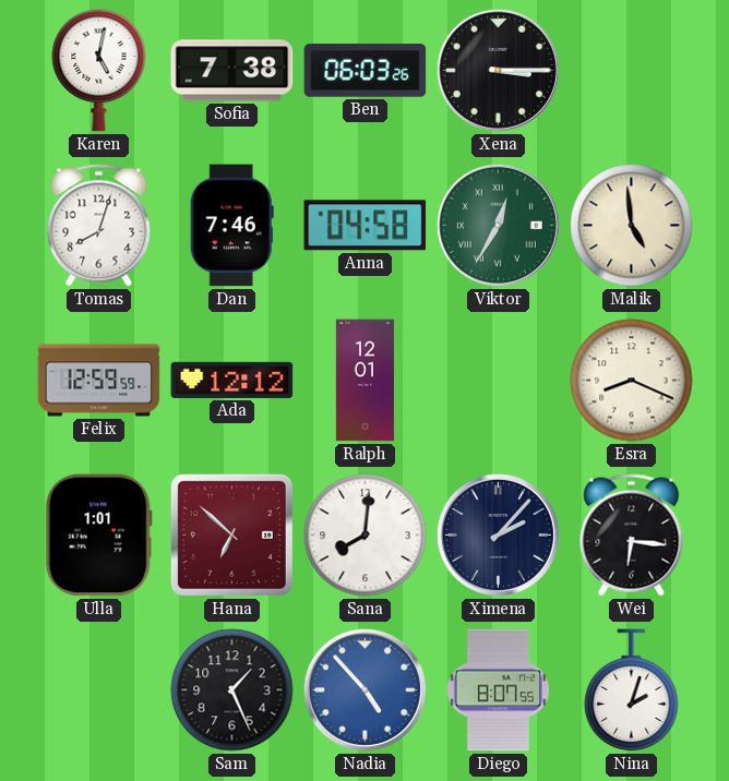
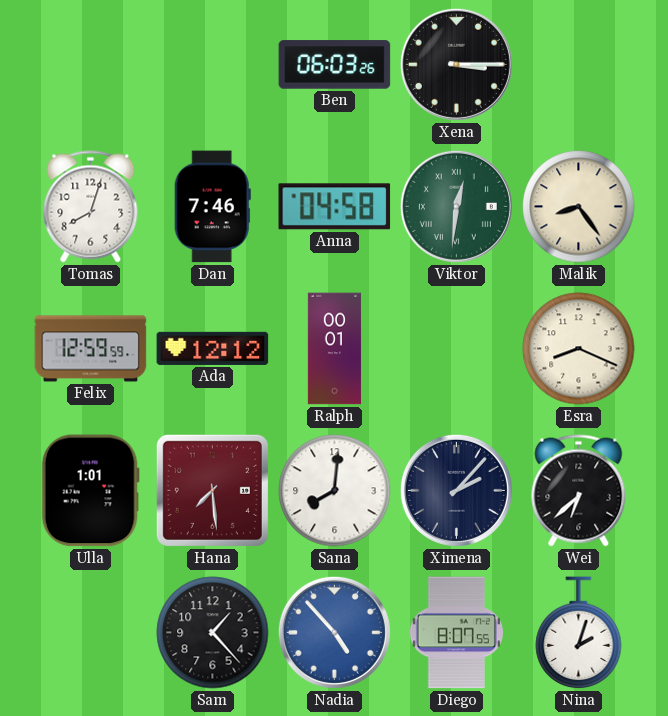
Karen: 5:02 -> none
Sofia: 7:38 -> none
Viktor: 12:35 -> 12:31
Malik: 4:59 -> 8:24
Ralph: 12:01 -> 00:01
Hana: 6:52 -> 7:29
Wei: 6:16 -> 6:38
Sam: 1:26 -> 1:23
